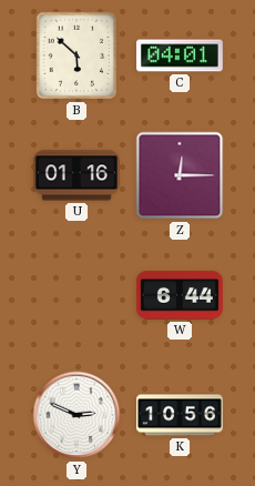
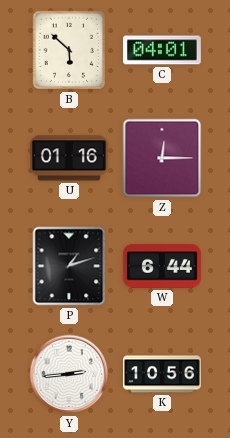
P: none -> 1:12
Y: 2:49 -> 2:44
